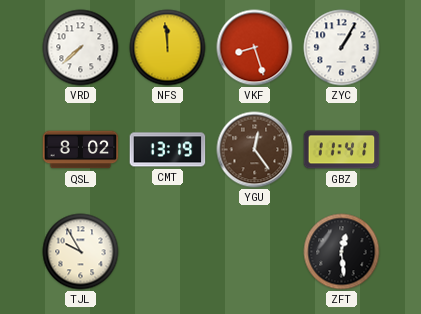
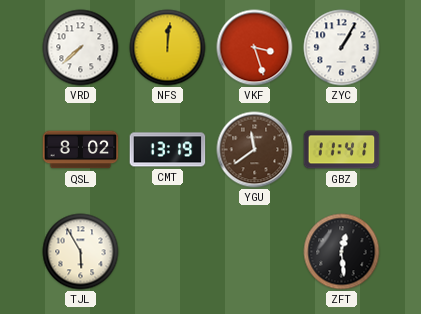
NFS: 11:59 -> 12:01
VKF: 8:27 -> 3:27
YGU: 12:24 -> 11:39
TJL: 9:55 -> 5:55
